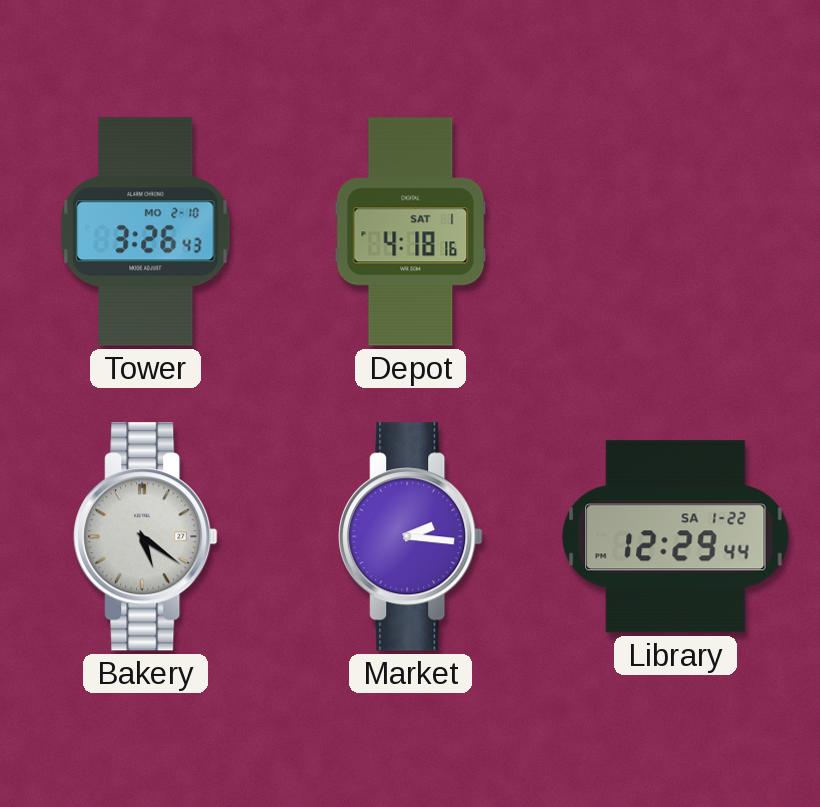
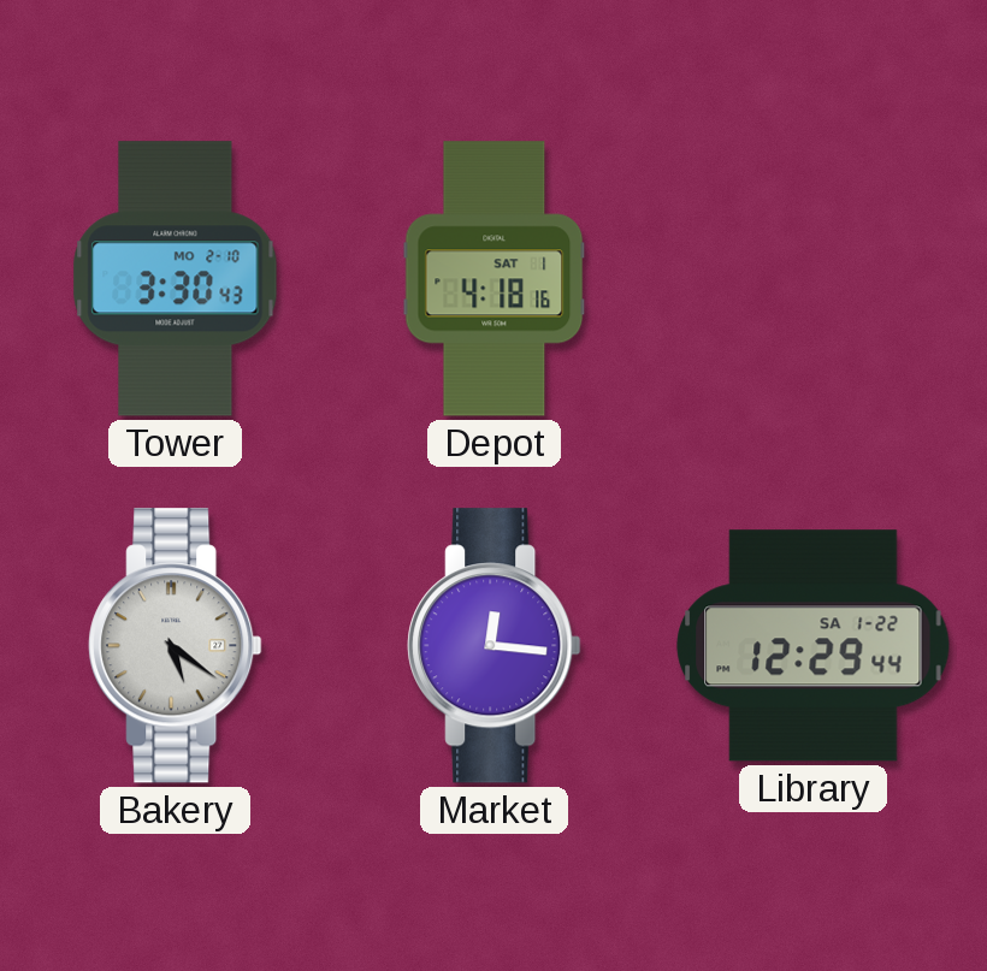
Tower: 3:26 -> 3:30
Market: 2:16 -> 12:16
